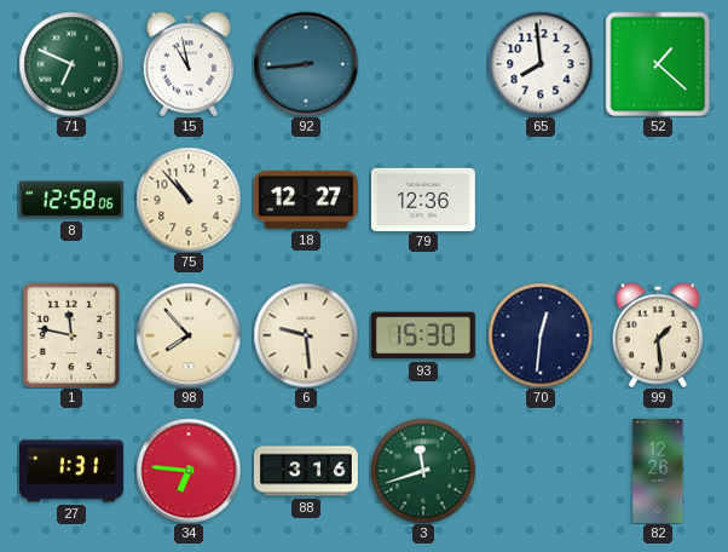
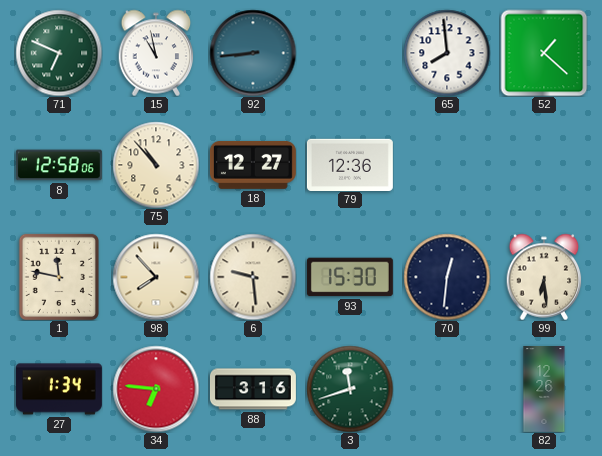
99: 1:29 -> 6:29
27: 1:31 -> 1:34
